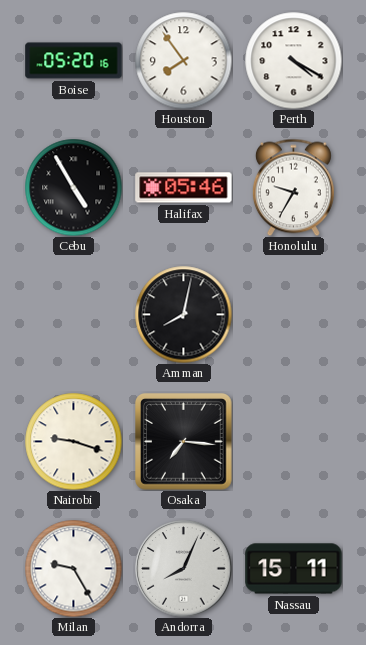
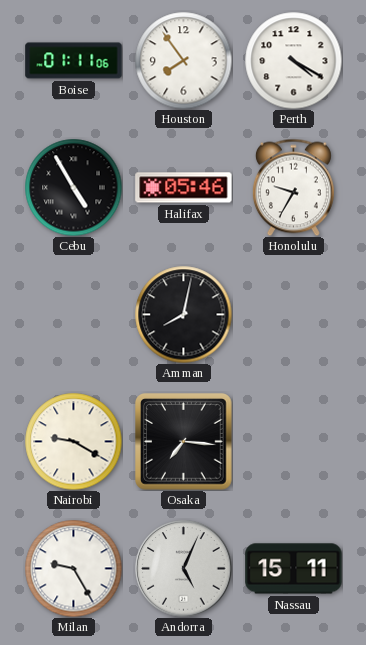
Boise: 05:20 -> 01:11
Nairobi: 9:18 -> 9:20
Andorra: 8:04 -> 5:04
